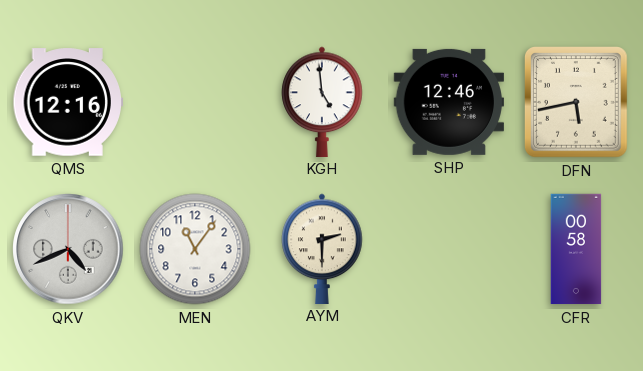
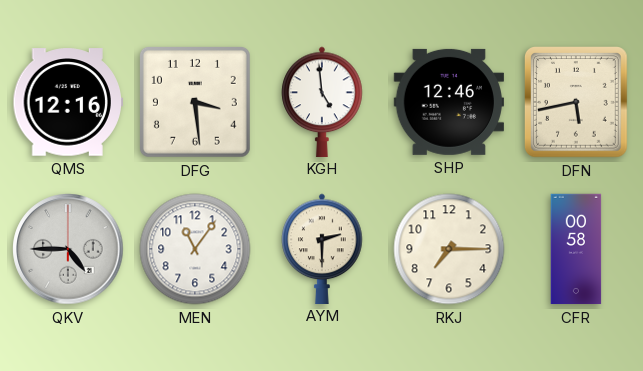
DFG: none -> 3:29
QKV: 4:41 -> 4:45
RKJ: none -> 7:15
